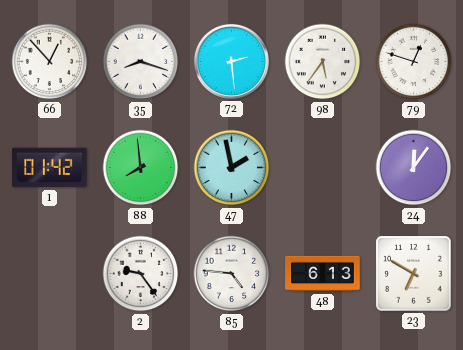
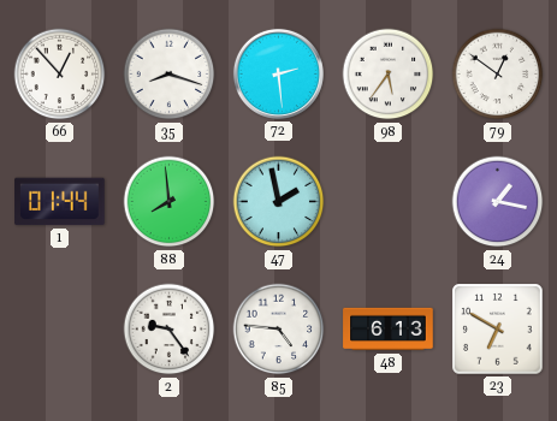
79: 12:48 -> 12:51
1: 01:42 -> 01:44
24: 12:06 -> 1:17
